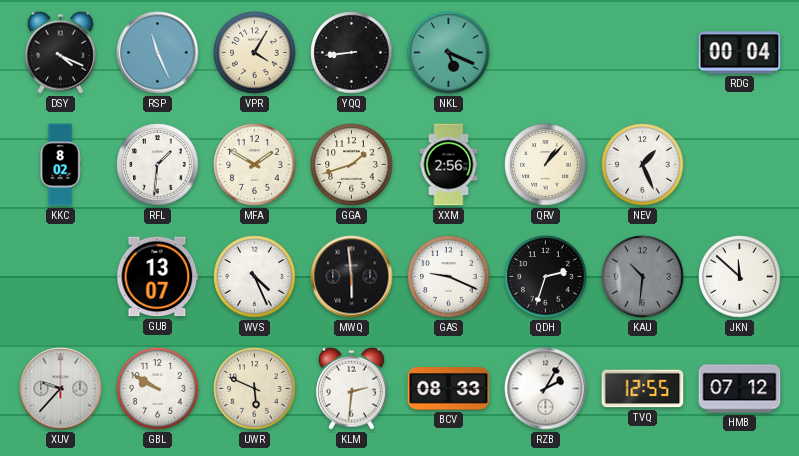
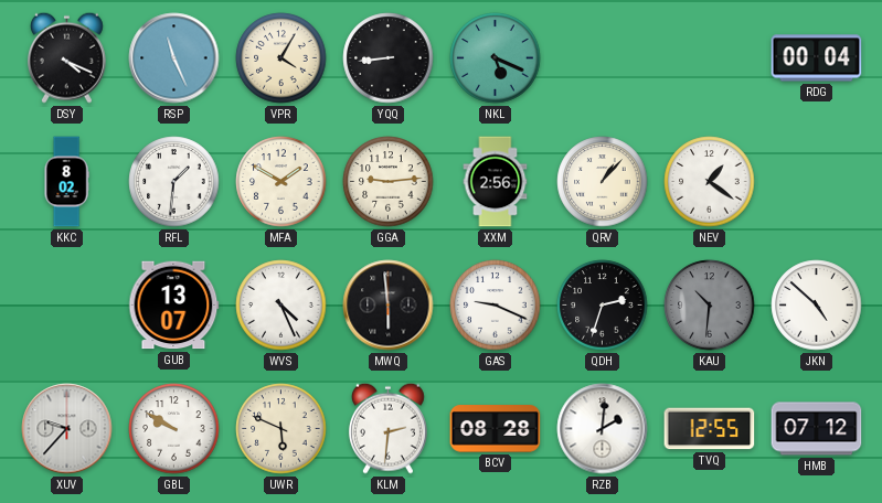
GGA: 1:42 -> 9:14
NEV: 1:26 -> 1:21
JKN: 11:52 -> 4:52
BCV: 08:33 -> 08:28
RZB: 2:05 -> 2:01
